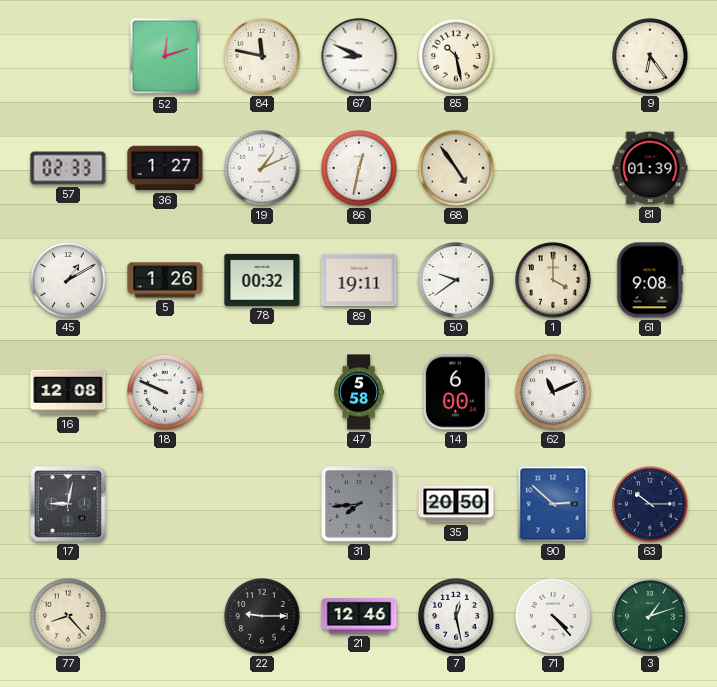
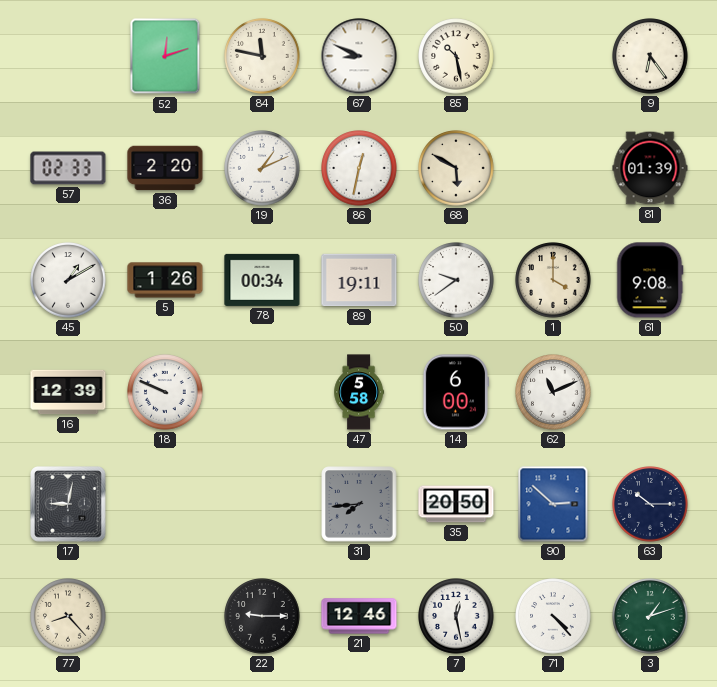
36: 1:27 -> 2:20
68: 4:54 -> 5:50
78: 00:32 -> 00:34
16: 12:08 -> 12:39
